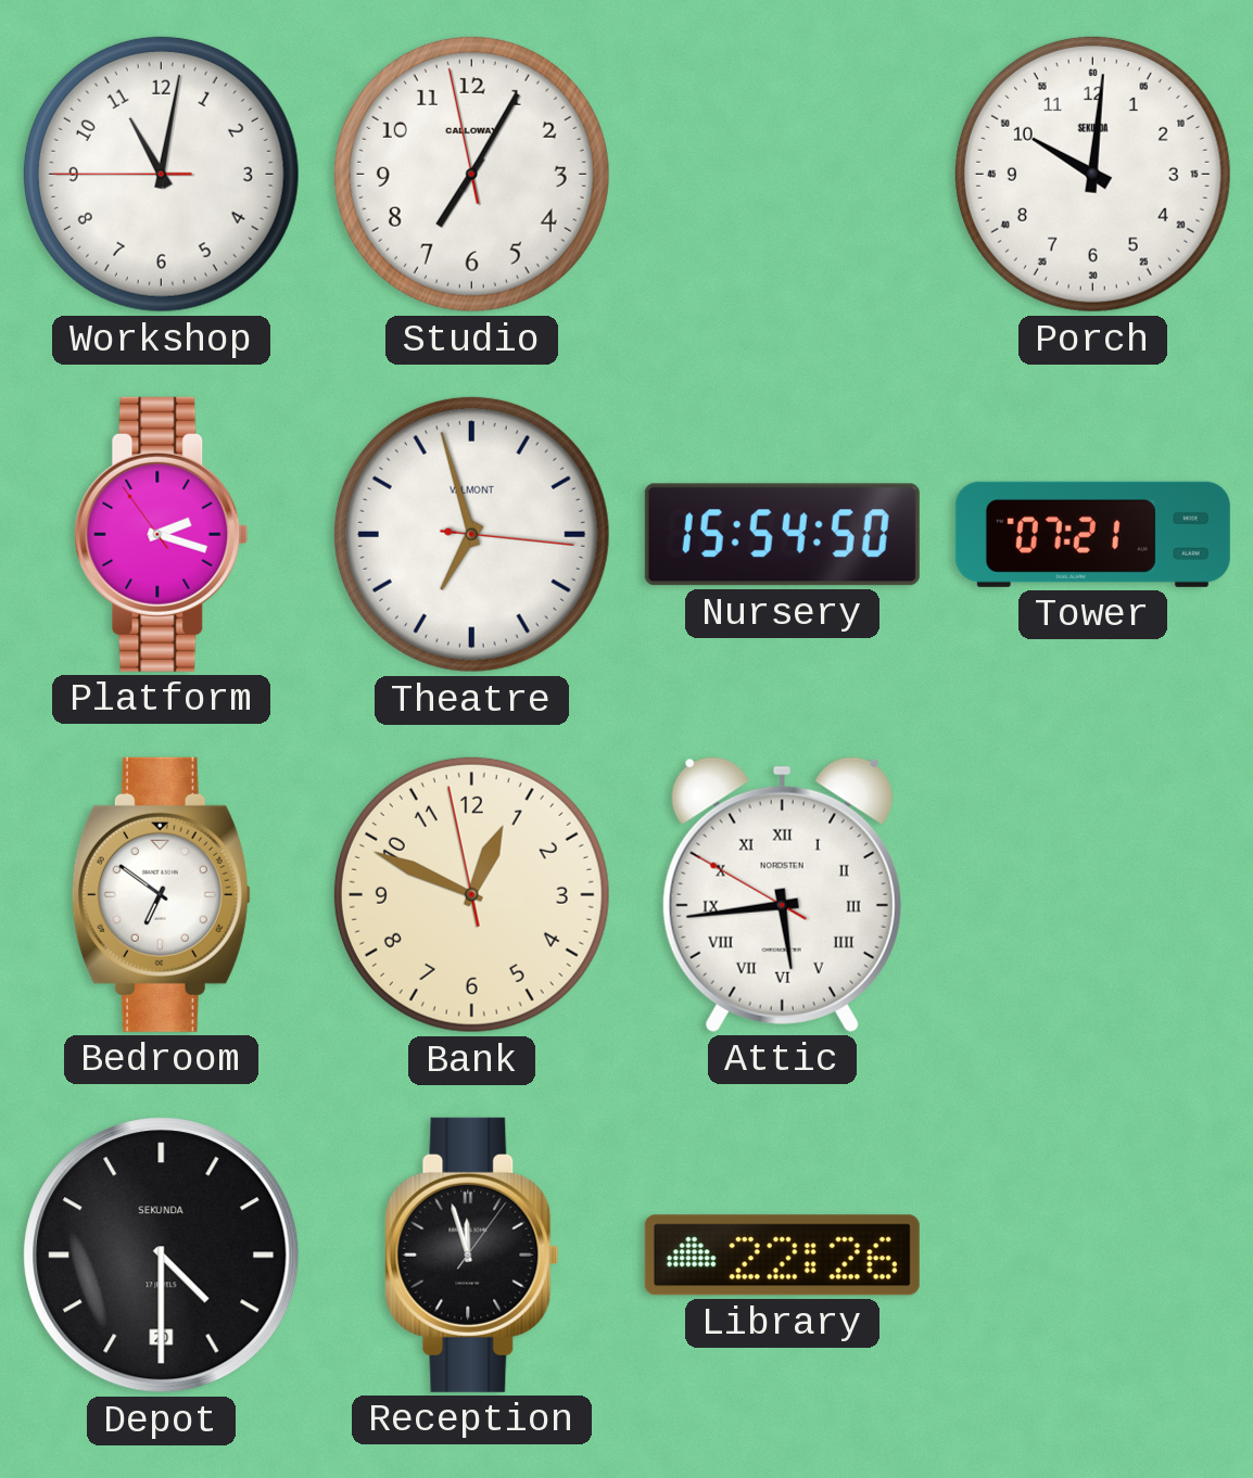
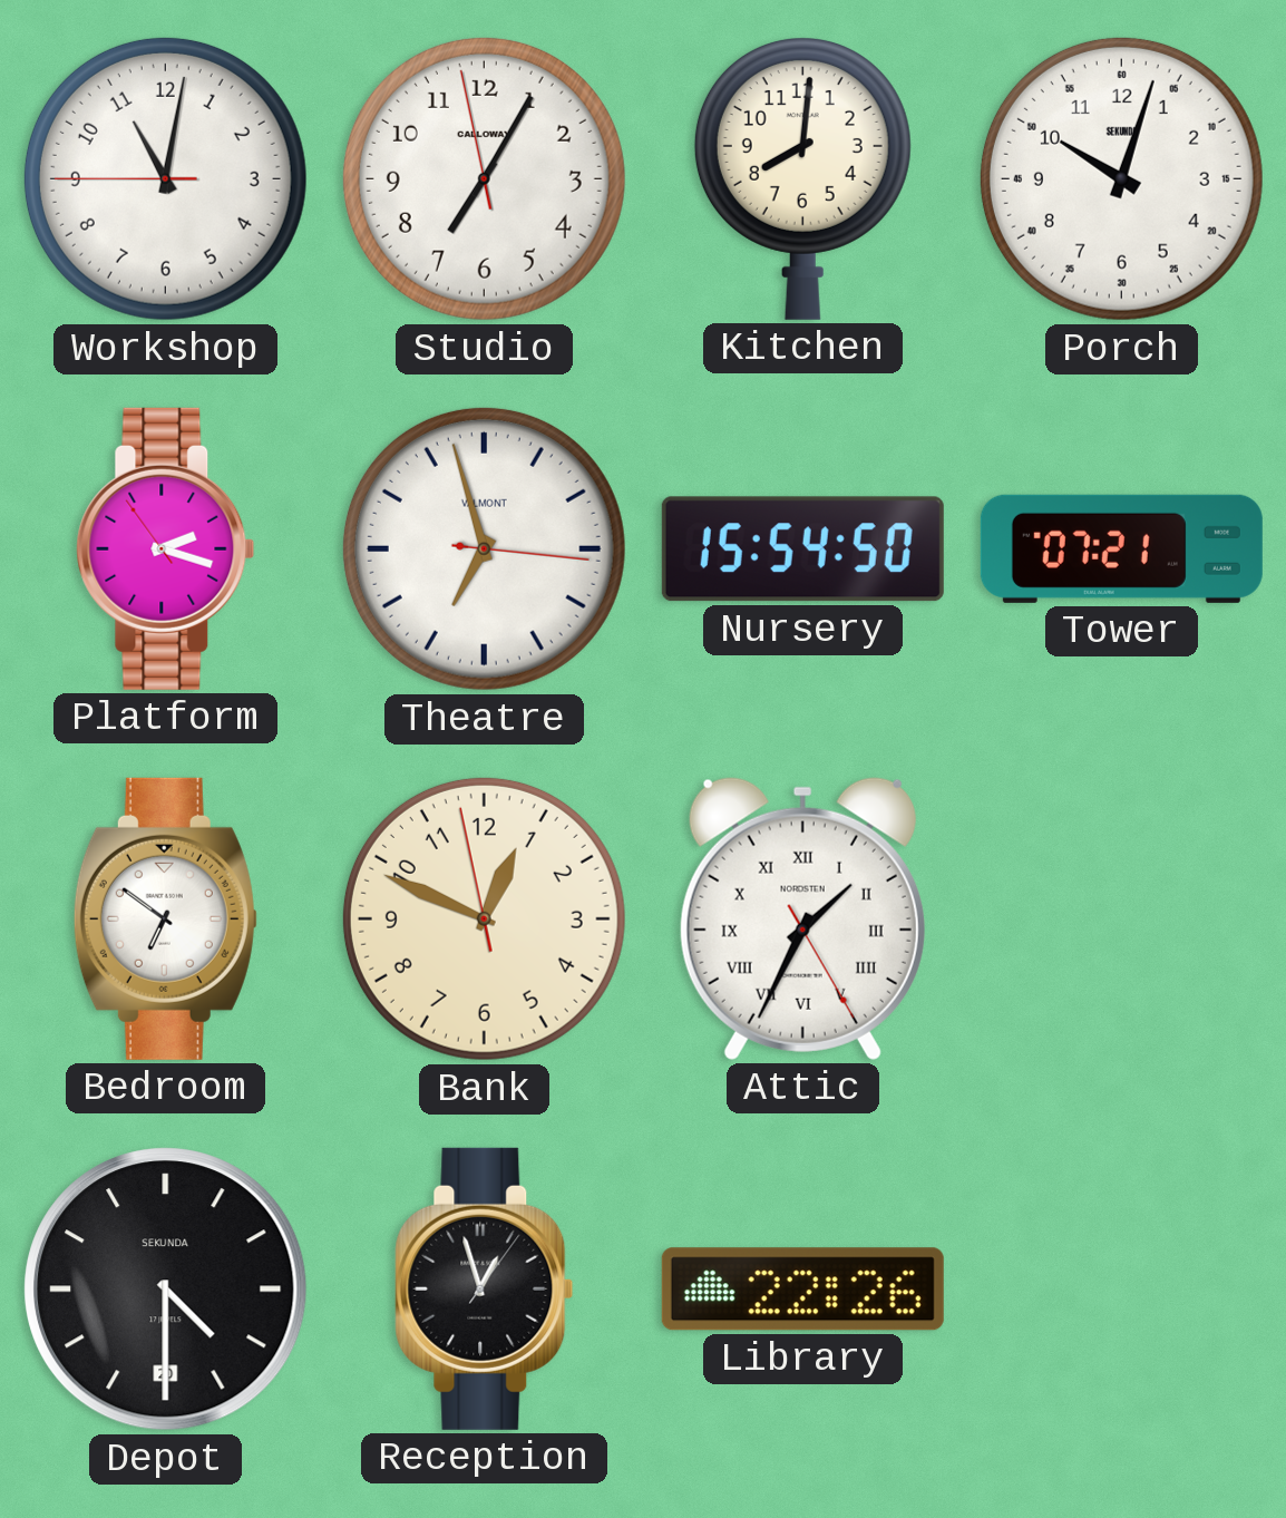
Kitchen: none -> 8:01
Porch: 10:01 -> 10:03
Attic: 5:43 -> 1:34
Reception: 11:57 -> 12:57
